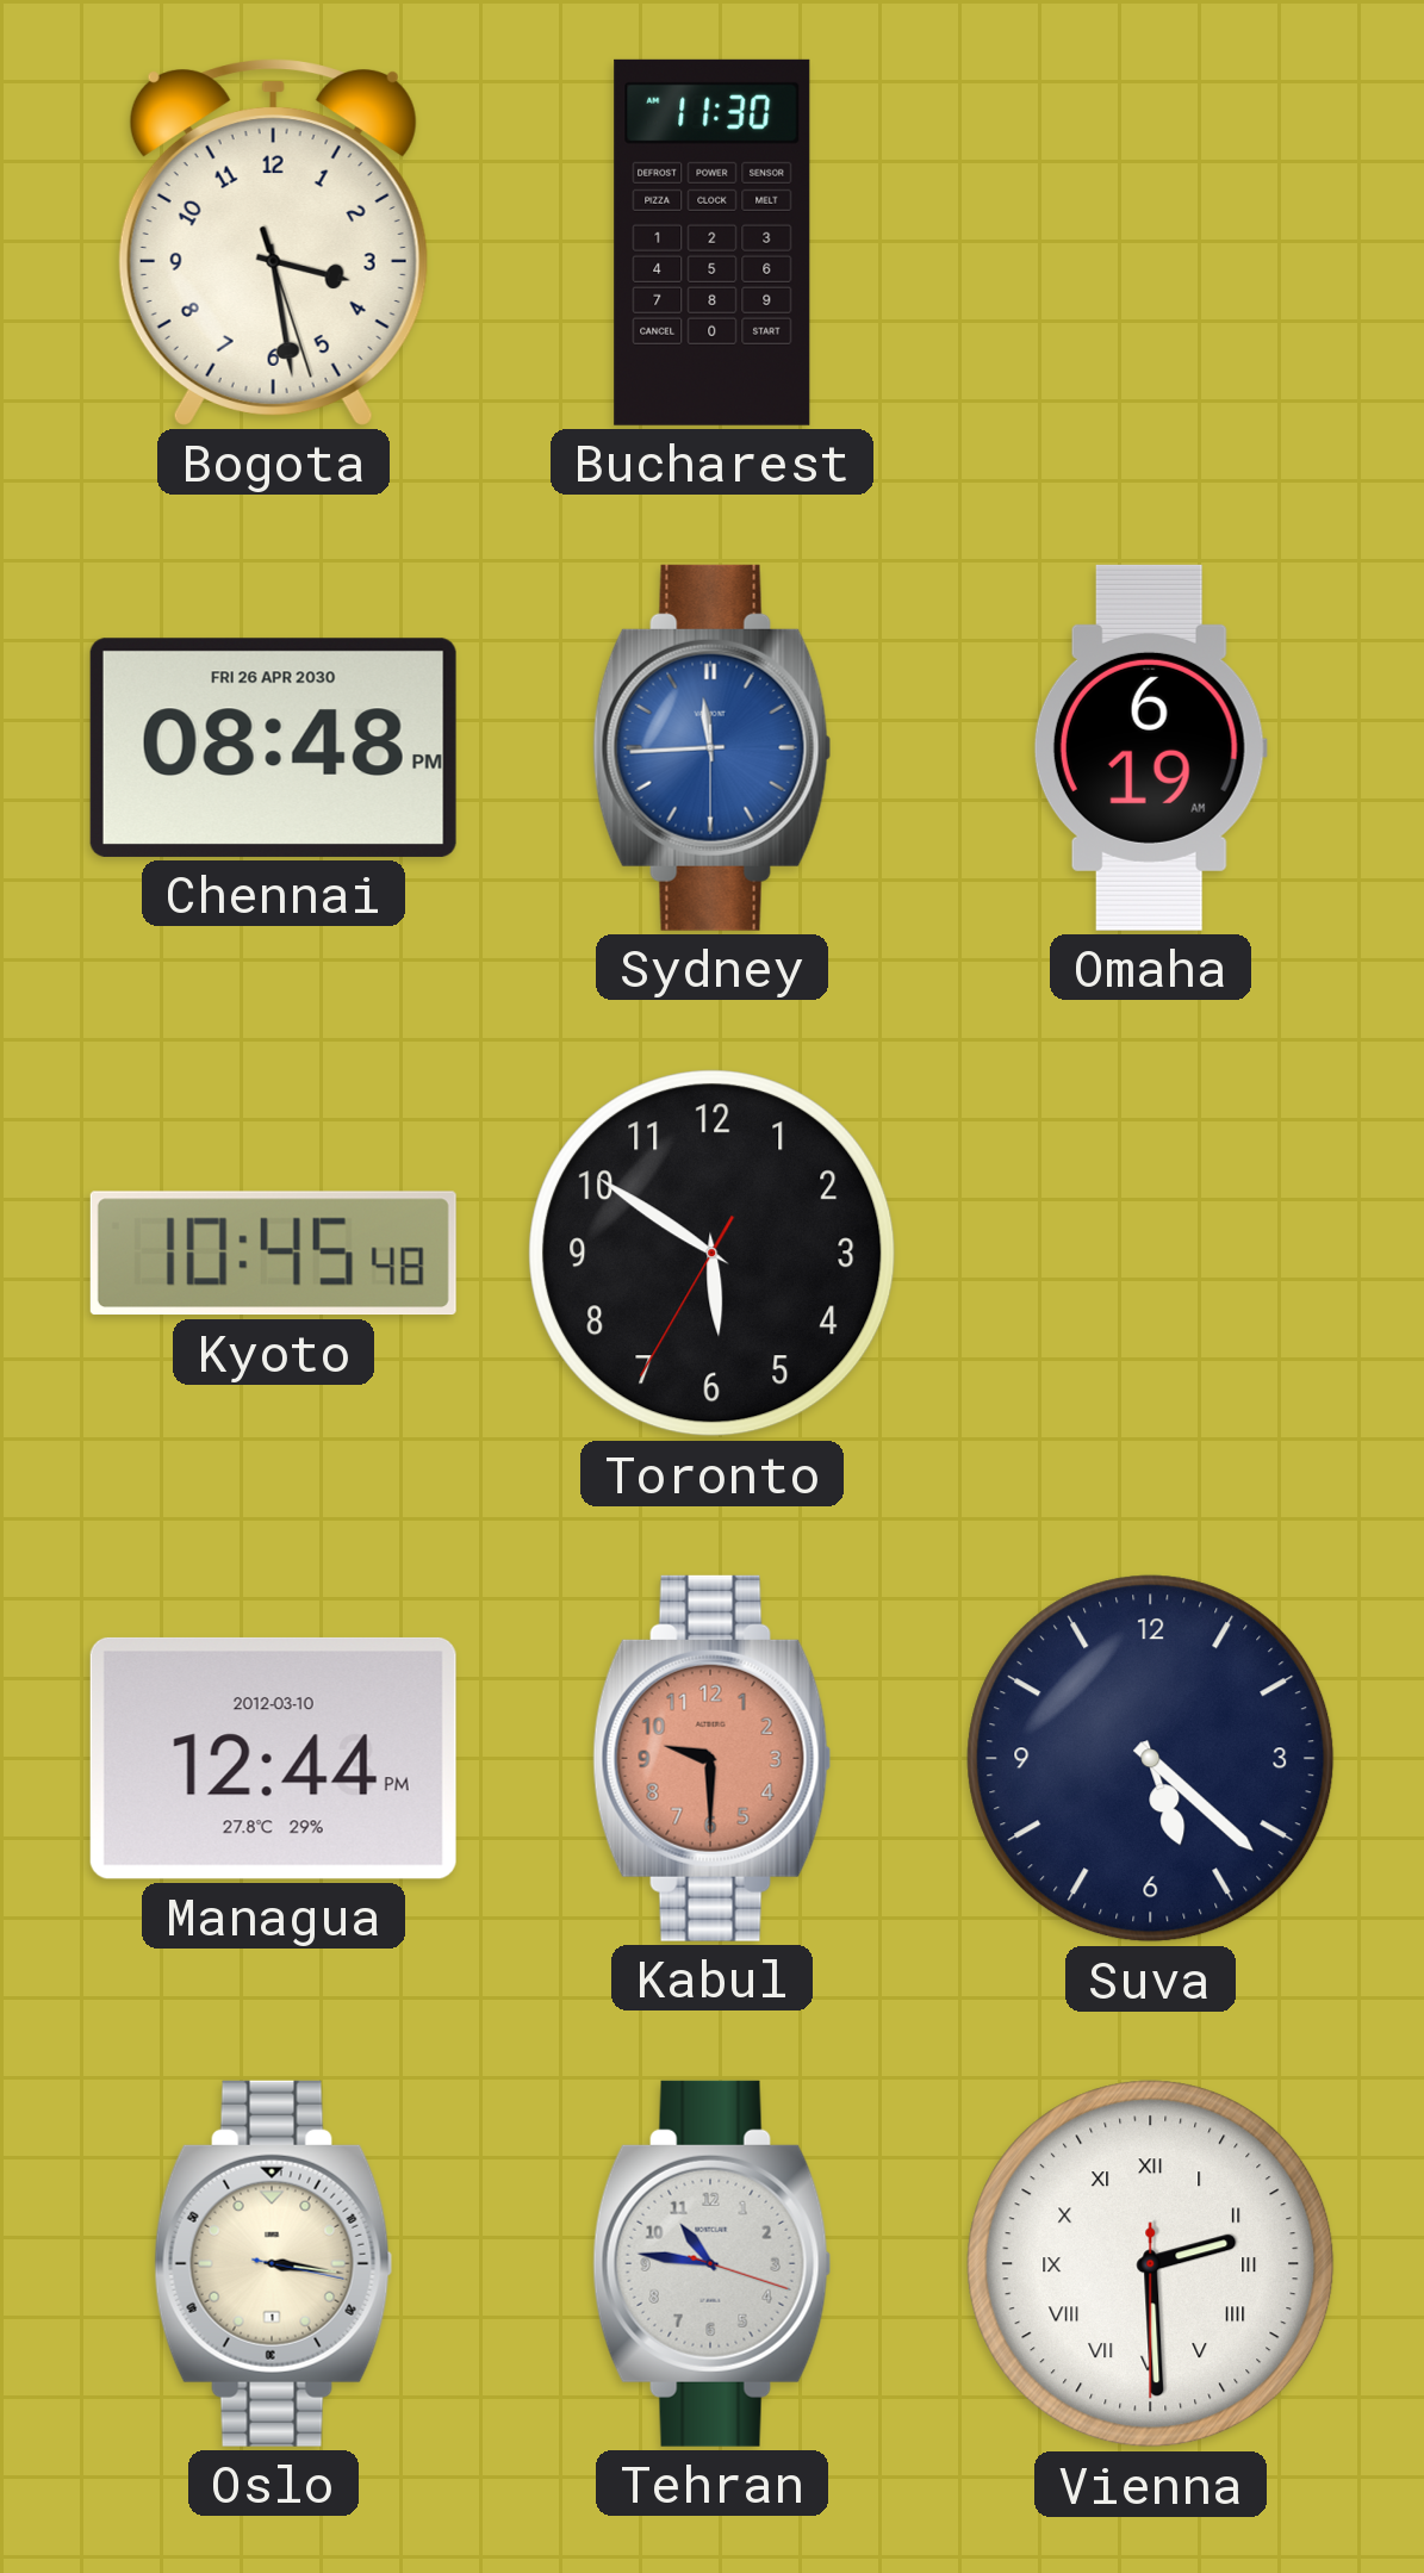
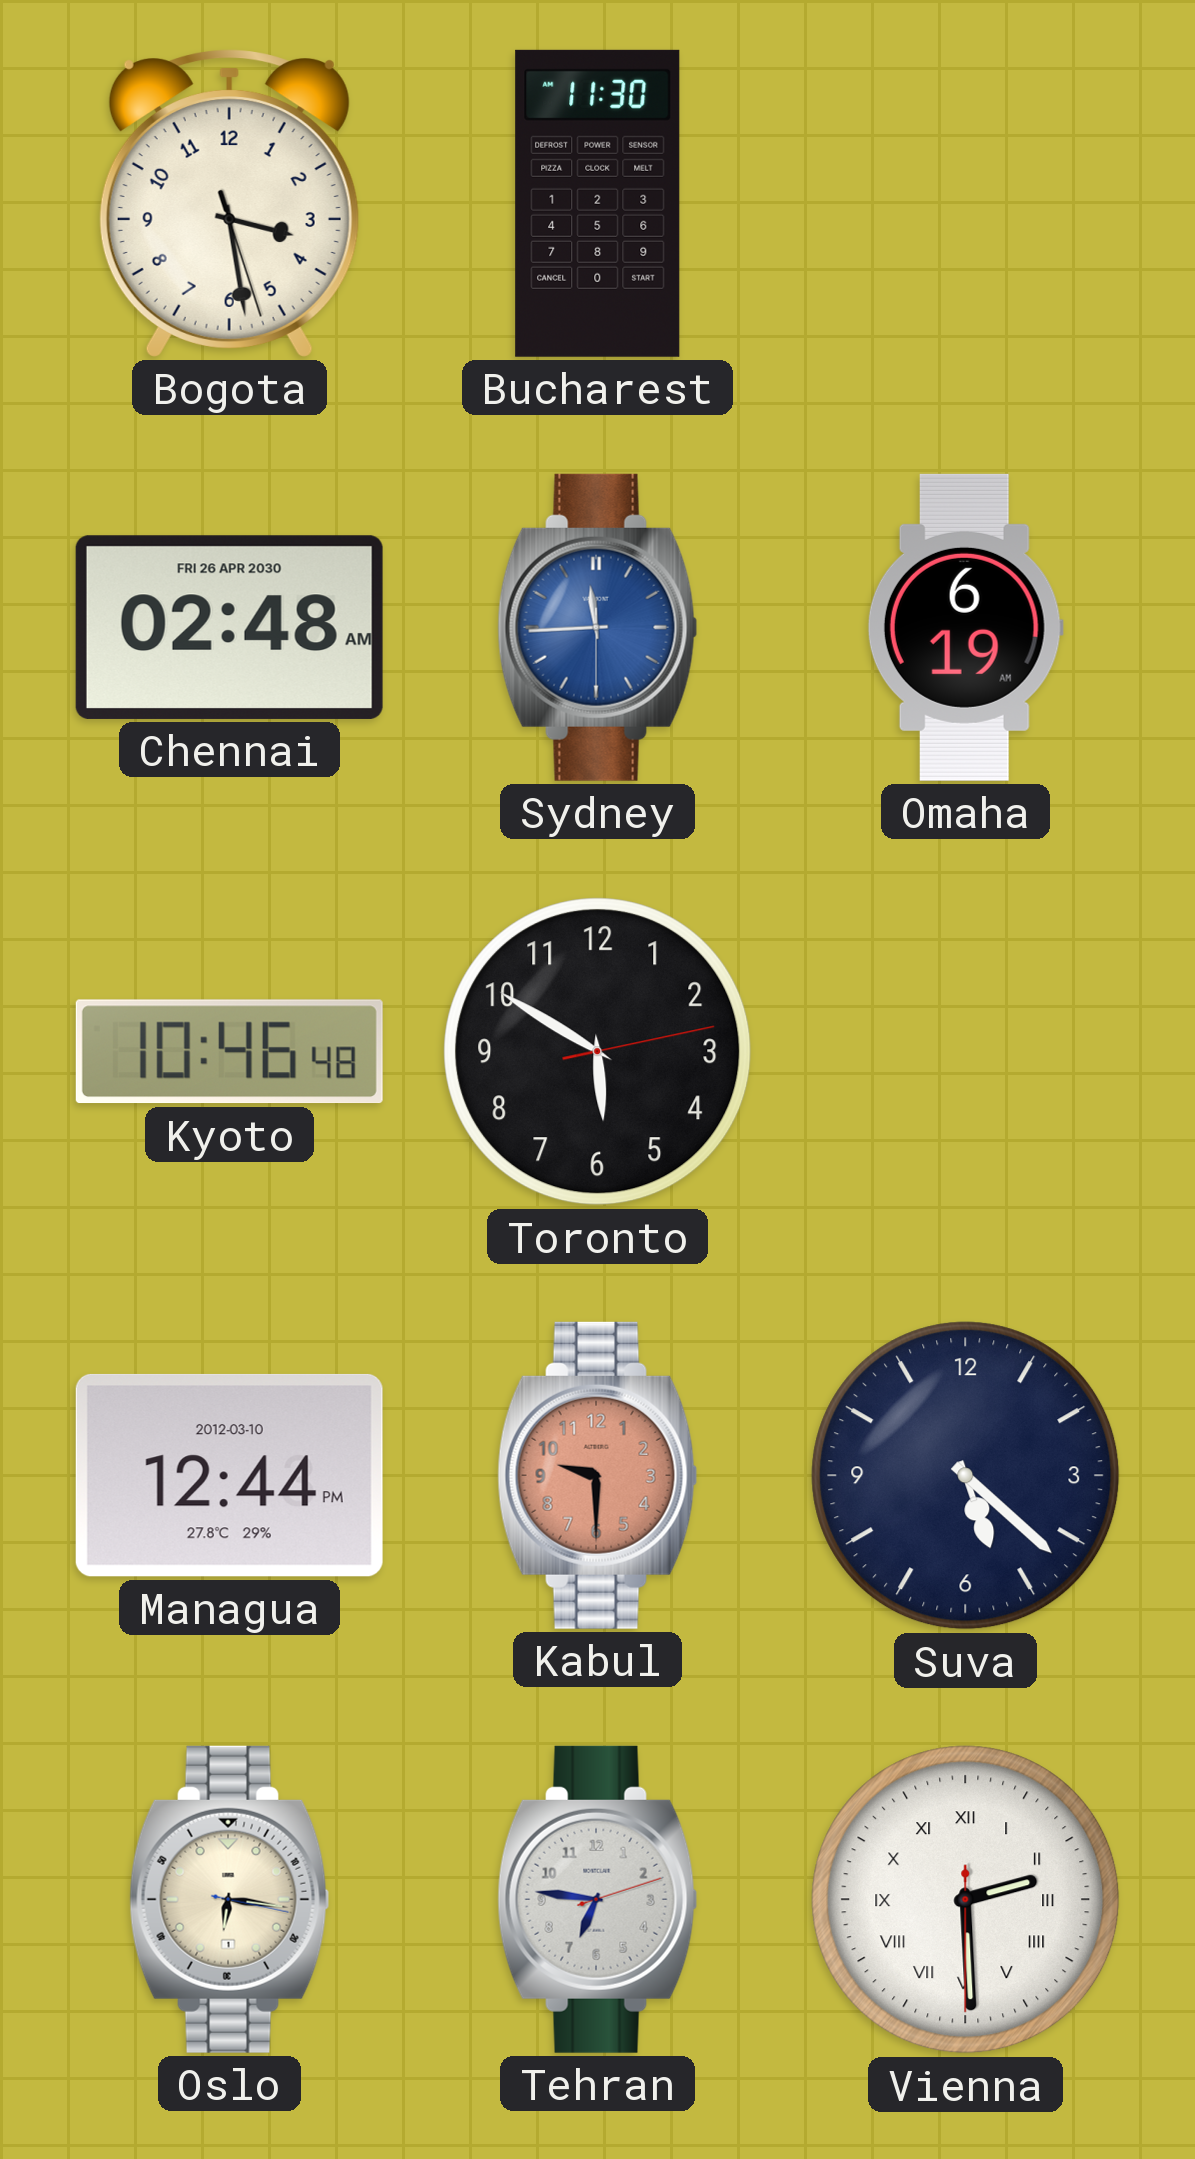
Chennai: 08:48 -> 02:48
Kyoto: 10:45 -> 10:46
Toronto: 5:50:35 -> 5:50:13
Oslo: 3:16 -> 6:16
Tehran: 10:46 -> 6:46
